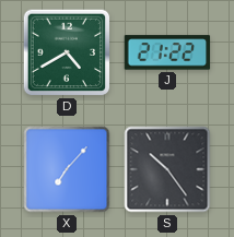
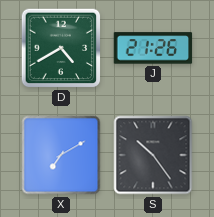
J: 21:22 -> 21:26
X: 7:07 -> 7:10
